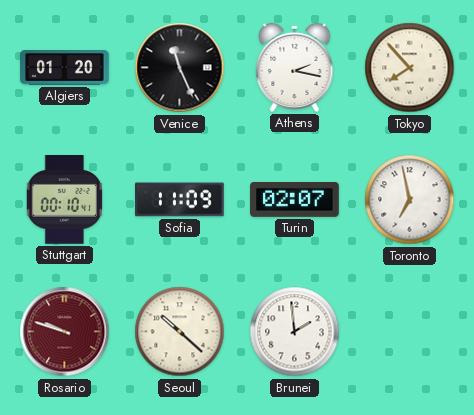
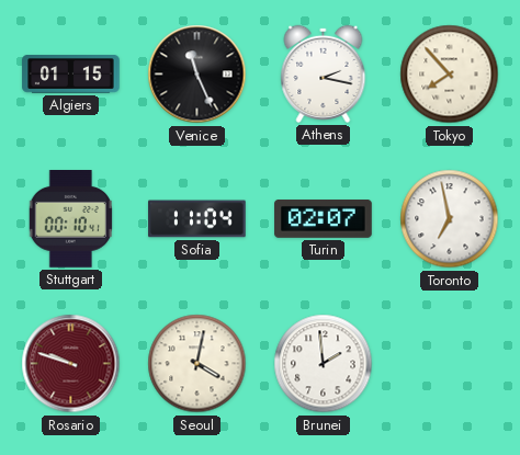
Algiers: 01:20 -> 01:15
Sofia: 11:09 -> 11:04
Seoul: 10:22 -> 4:02
